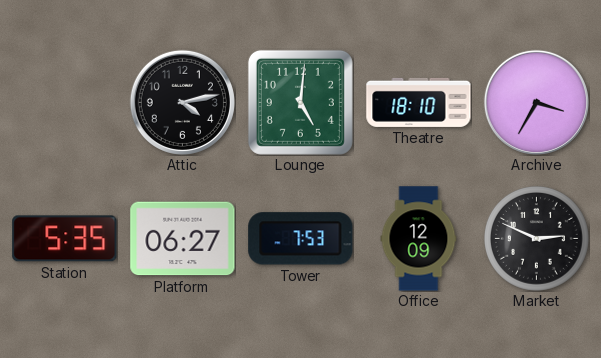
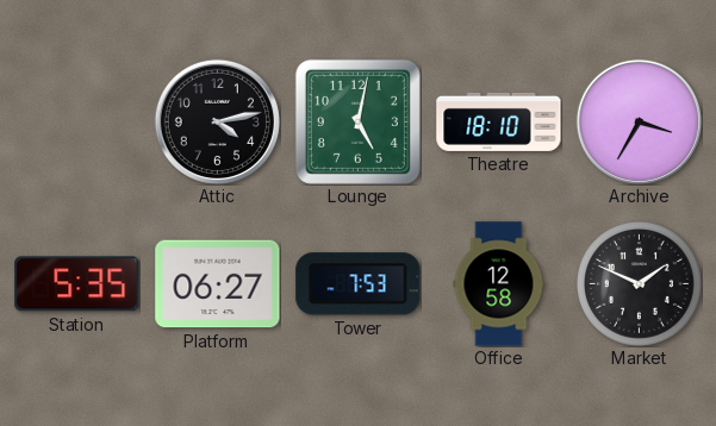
Lounge: 5:01 -> 5:02
Office: 12:09 -> 12:58
Market: 2:49 -> 1:49
